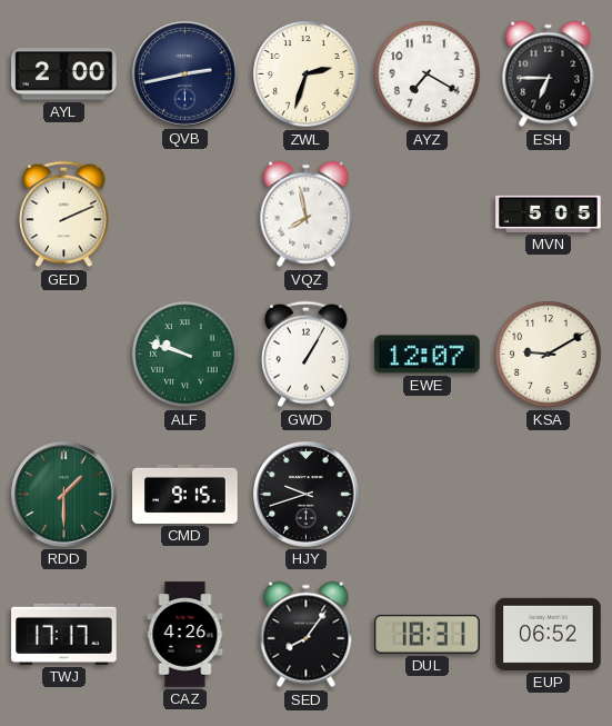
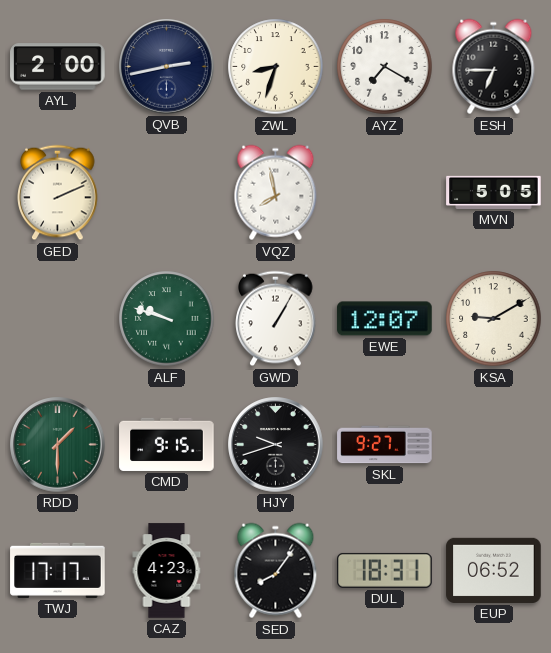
ZWL: 2:33 -> 8:33
SKL: none -> 9:27
CAZ: 4:26 -> 4:23
